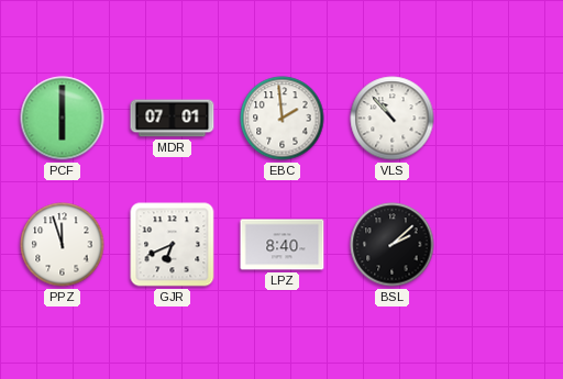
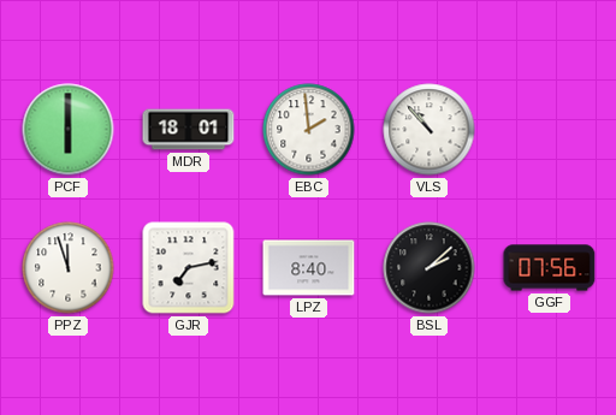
MDR: 07:01 -> 18:01
GJR: 6:41 -> 7:13
GGF: none -> 07:56
